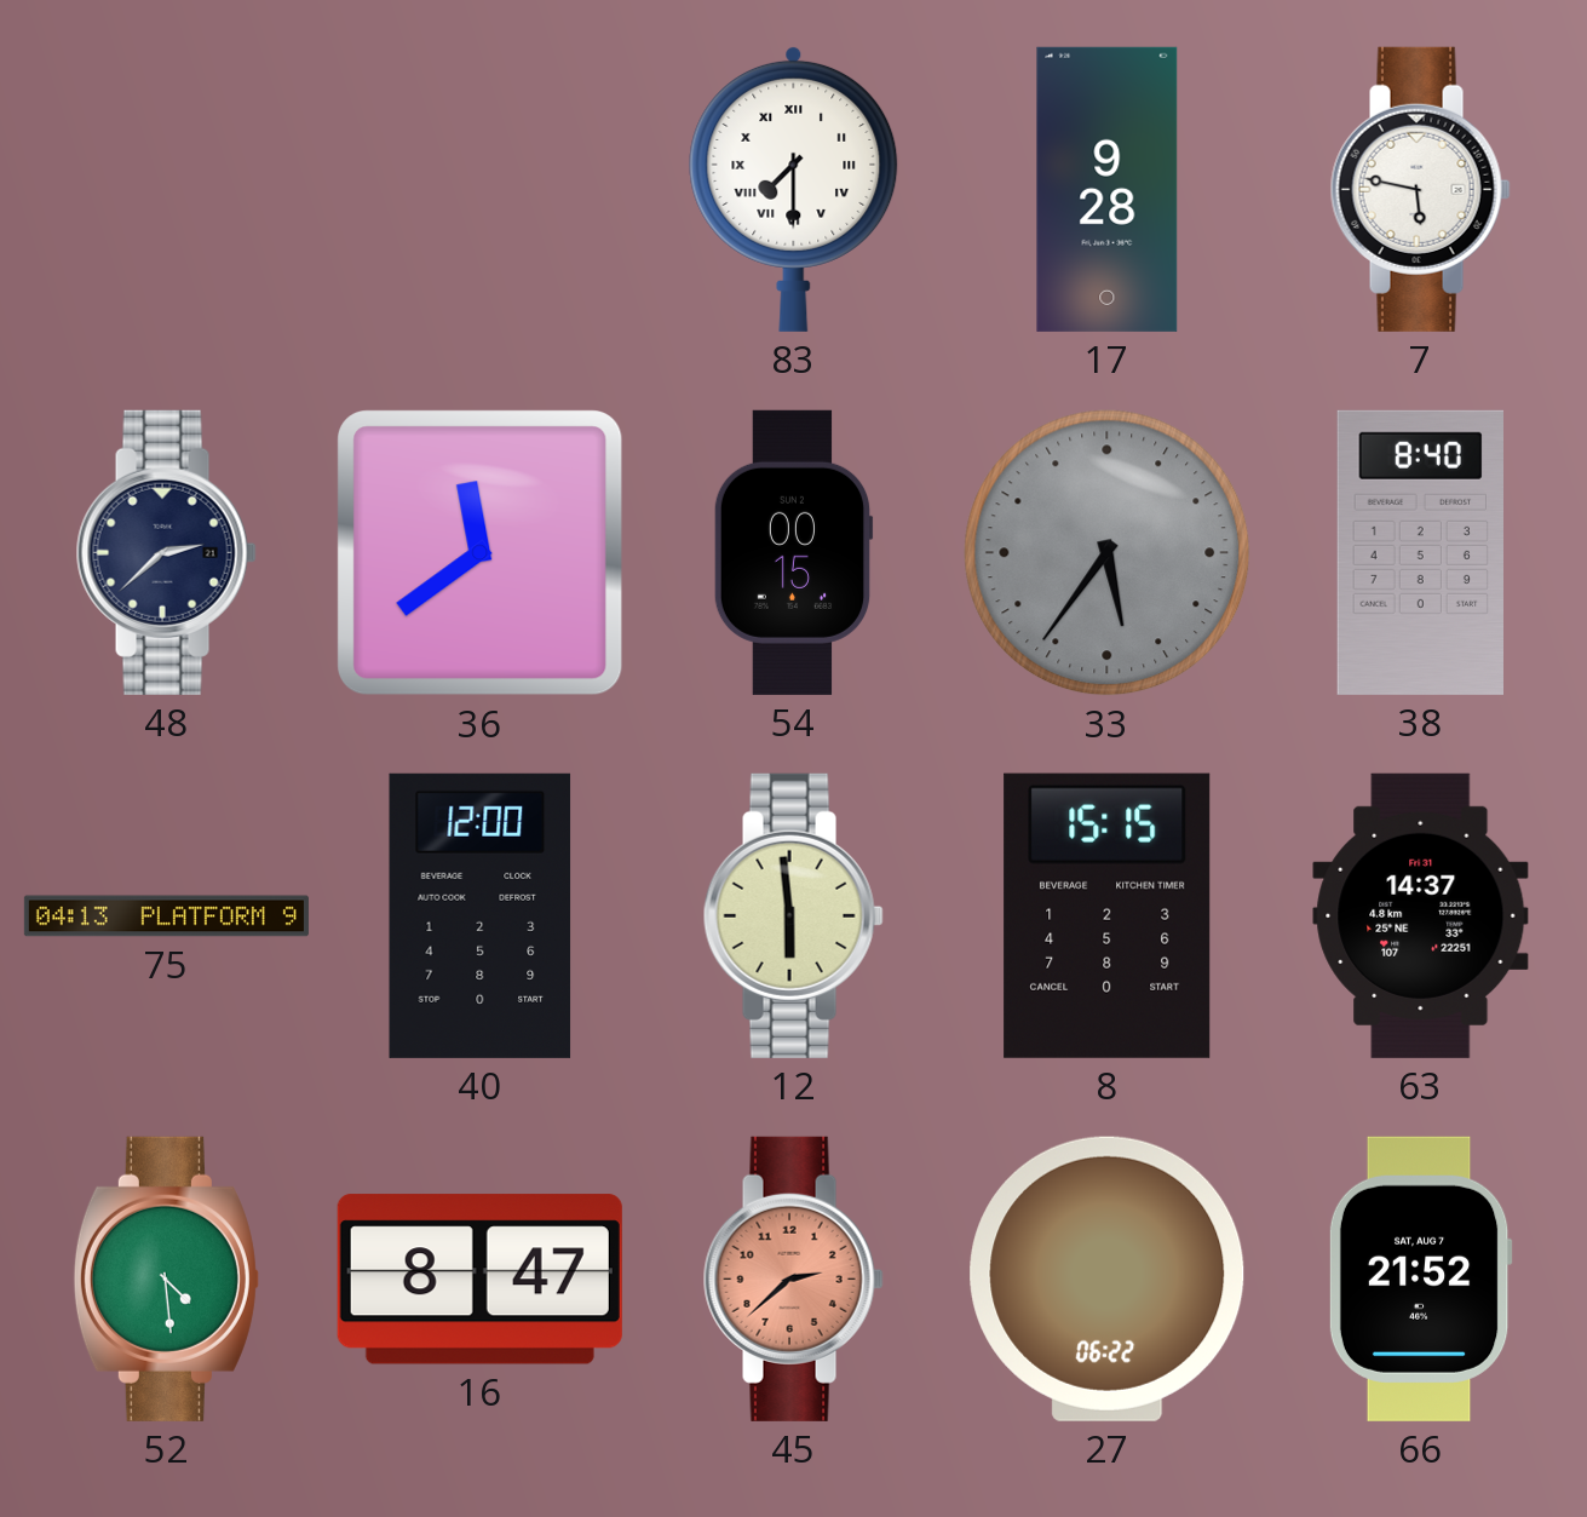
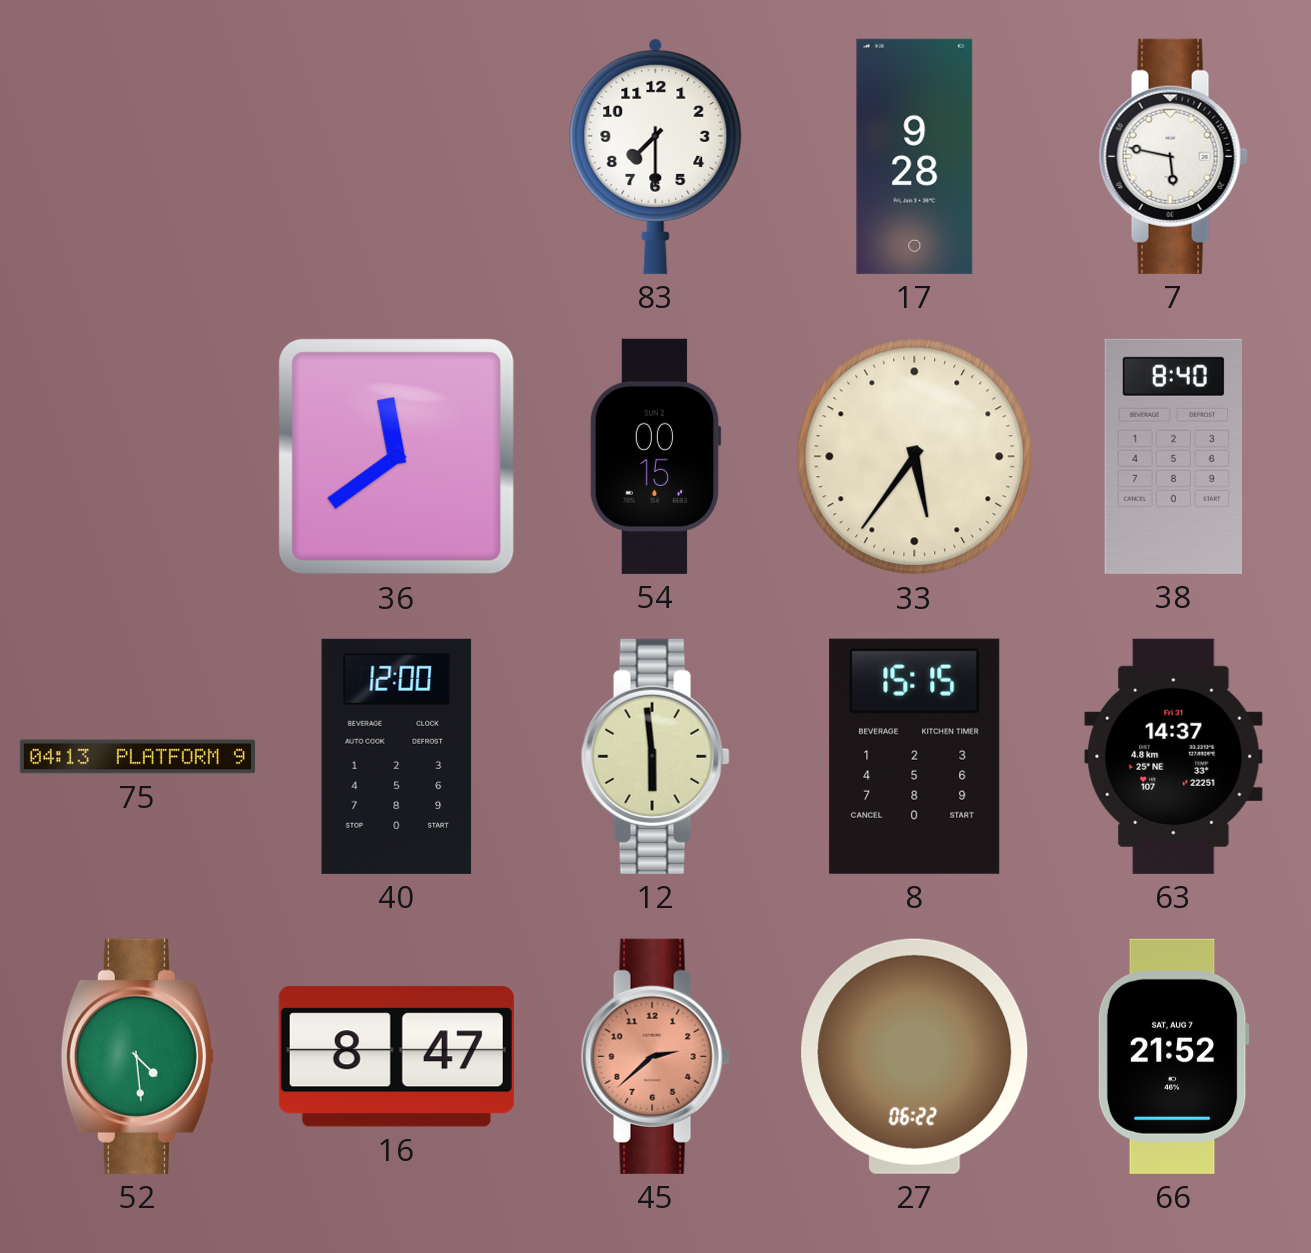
83 numerals: Roman -> Arabic
48: 2:38 -> none
33 dial: grey -> cream
